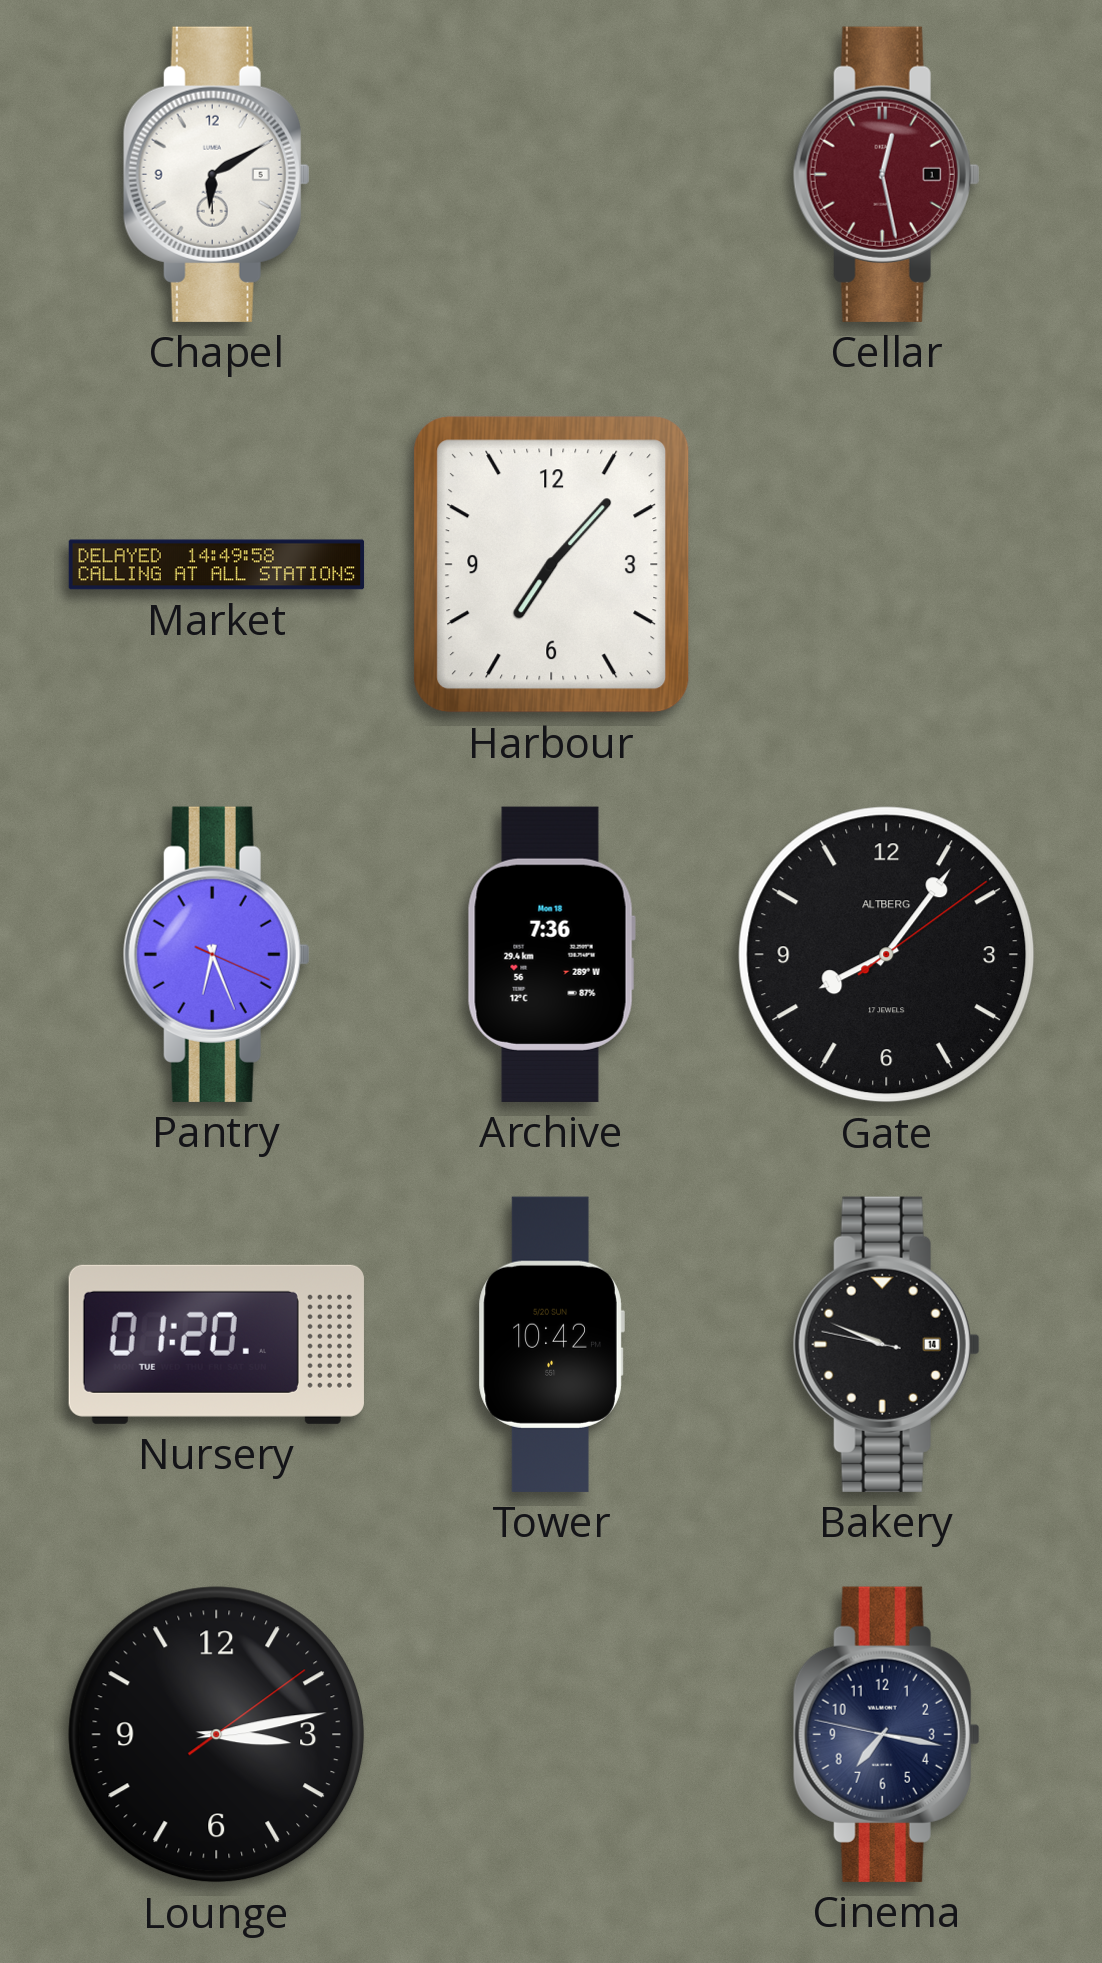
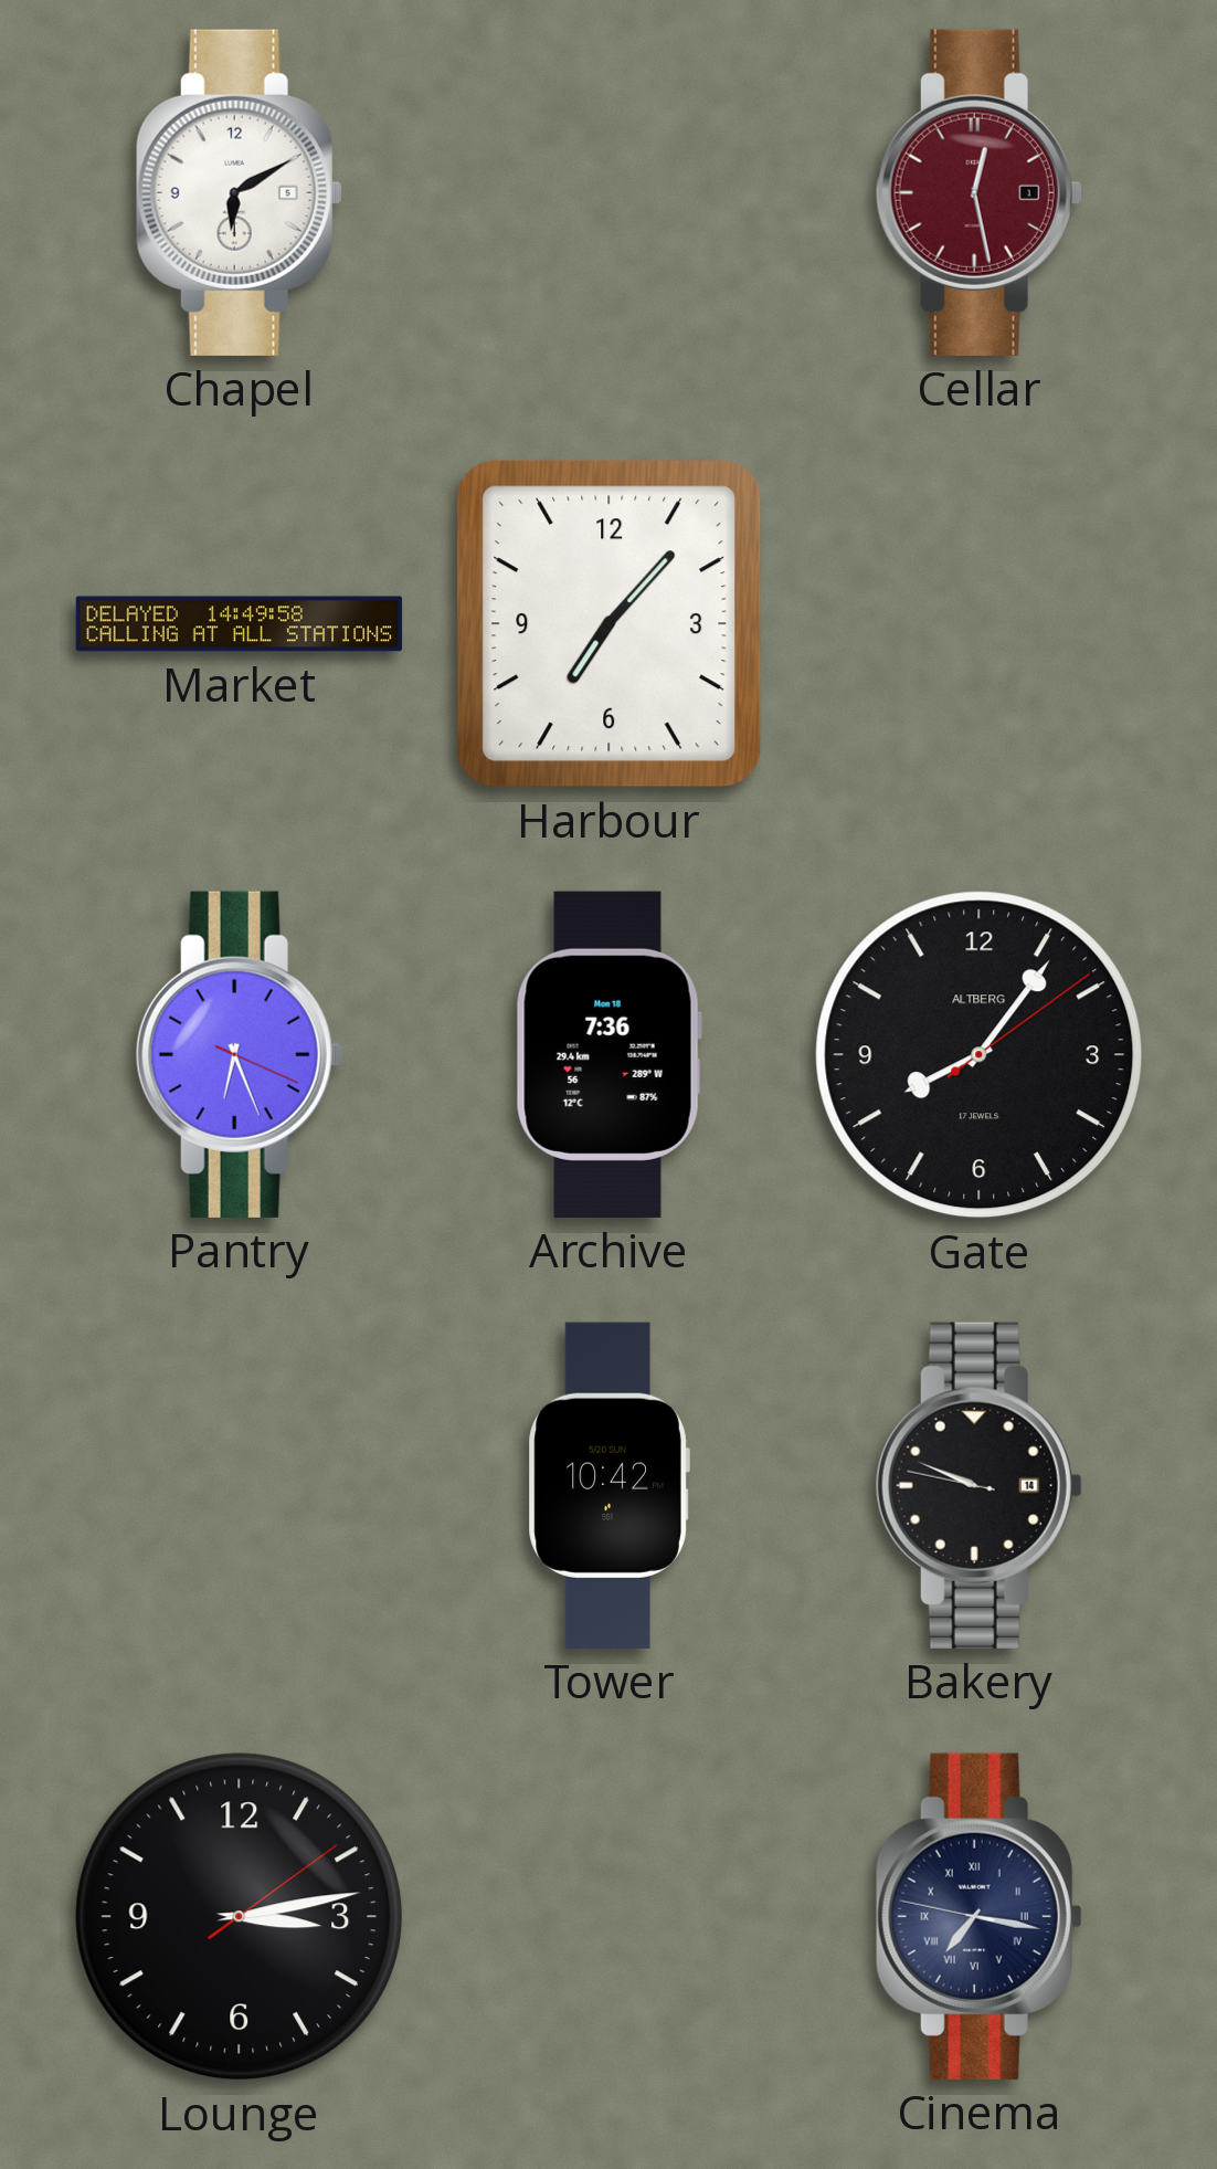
Nursery: 01:20 -> none
Cinema numerals: Arabic -> Roman
